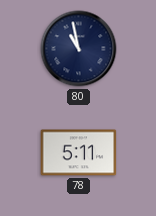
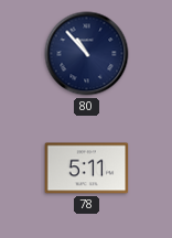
80: 10:58 -> 10:53
